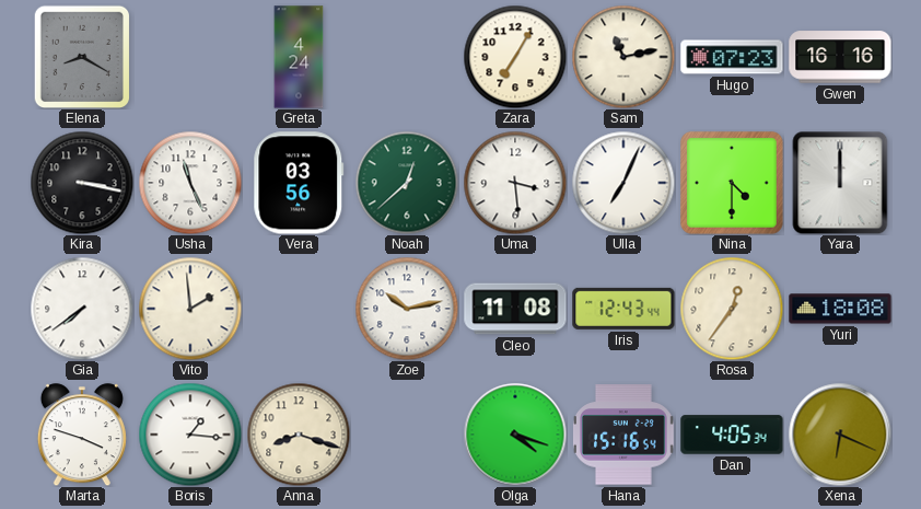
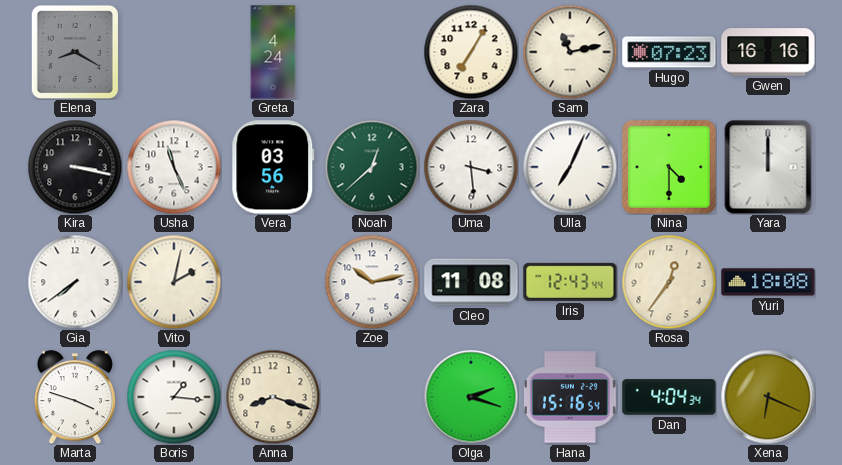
Vito: 1:59 -> 2:02
Olga: 4:18 -> 2:18
Dan: 4:05 -> 4:04
